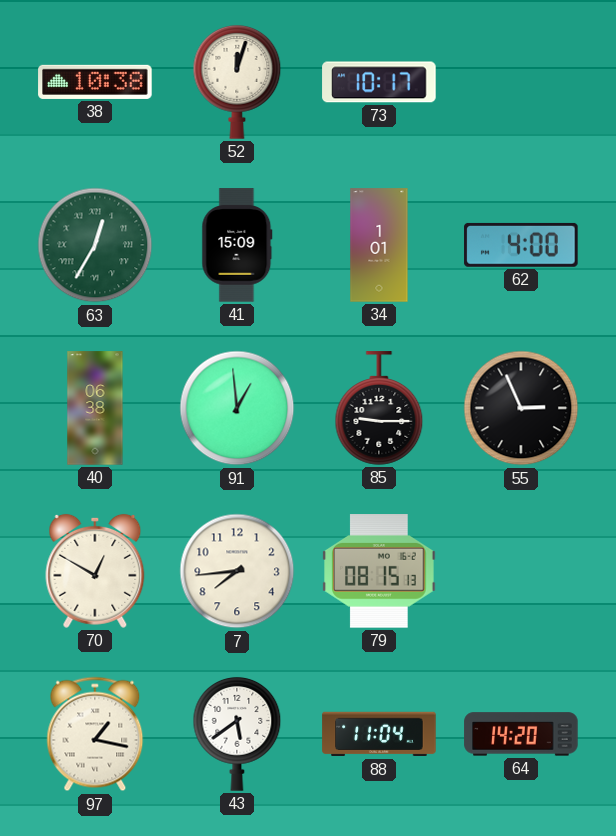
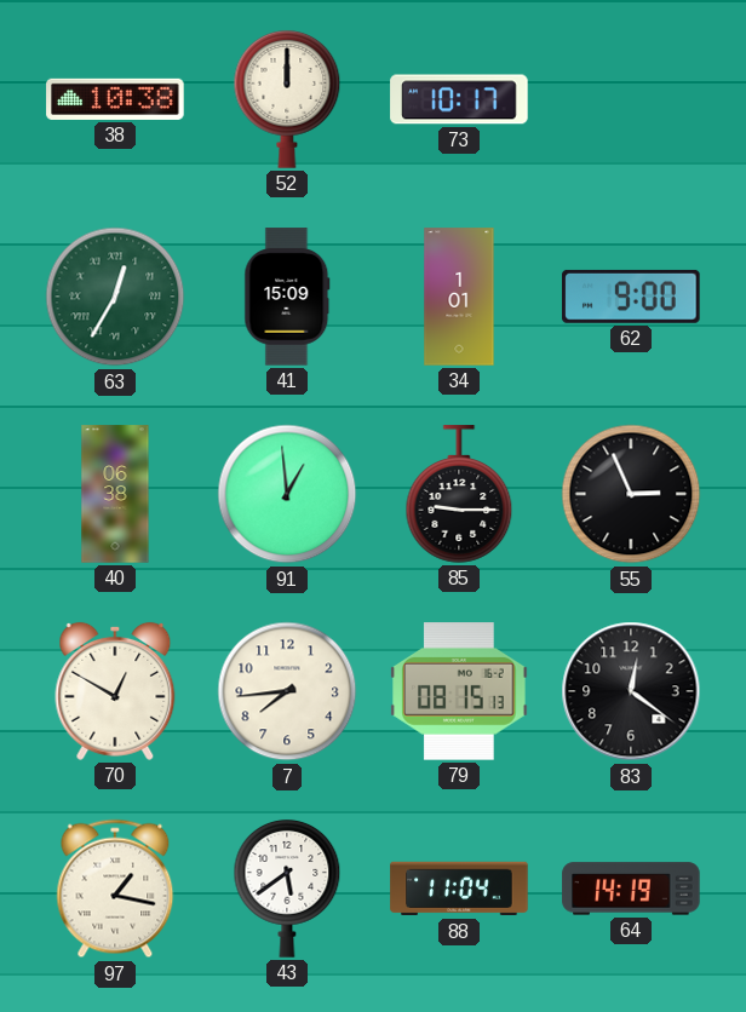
52: 12:03 -> 12:00
62: 4:00 -> 9:00
83: none -> 12:21
64: 14:20 -> 14:19
